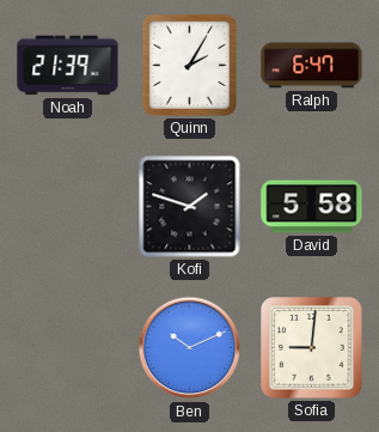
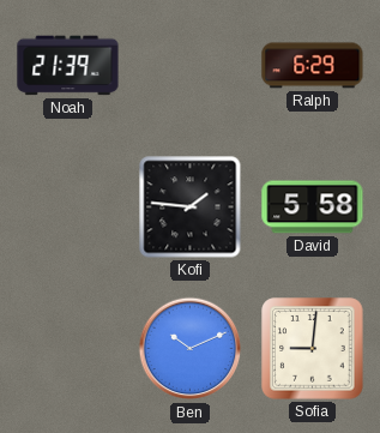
Quinn: 2:05 -> none
Ralph: 6:47 -> 6:29
Kofi: 1:48 -> 1:46
